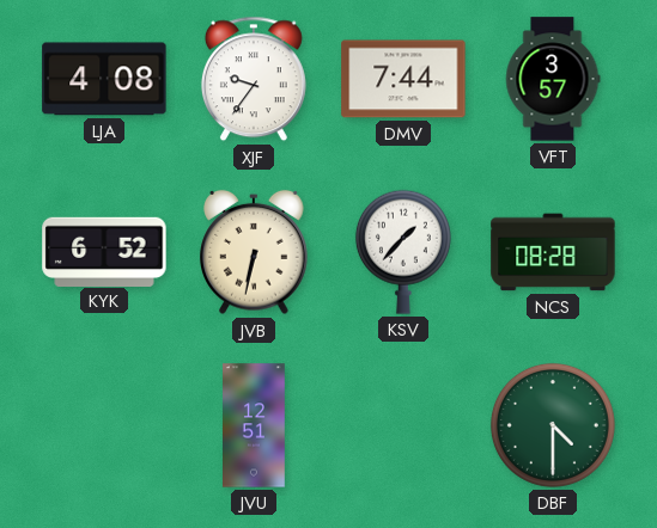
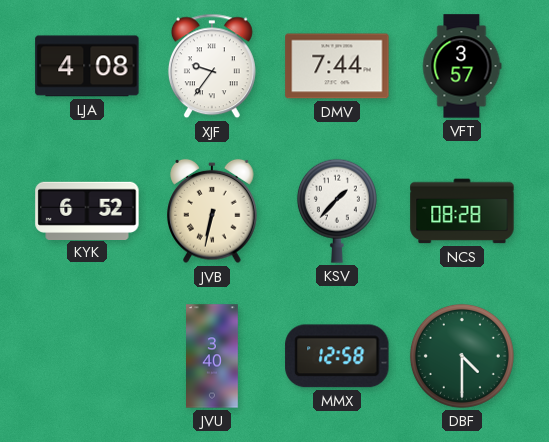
JVU: 12:51 -> 3:40
MMX: none -> 12:58
